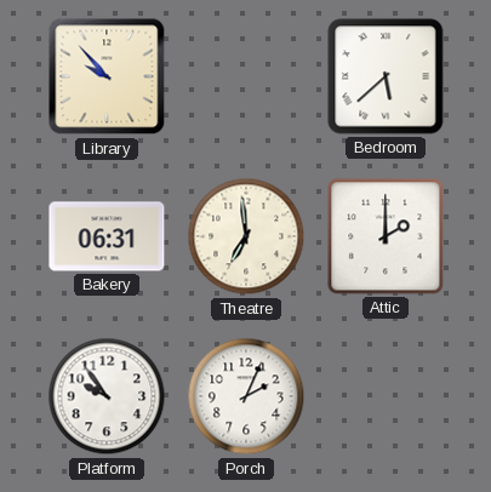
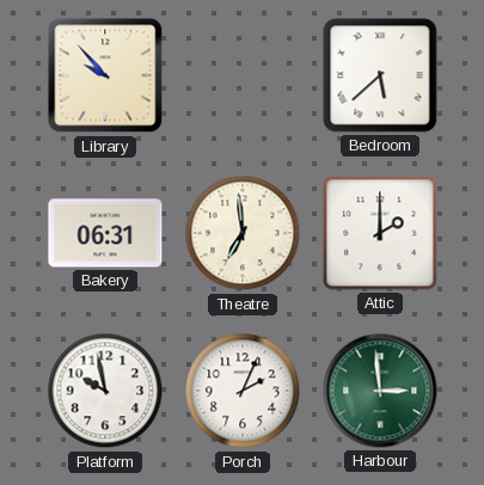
Platform: 9:54 -> 9:58
Harbour: none -> 2:59
